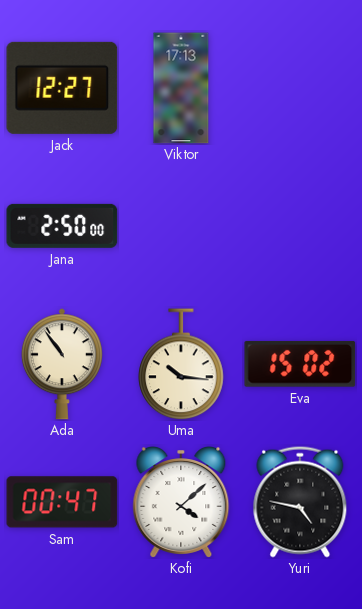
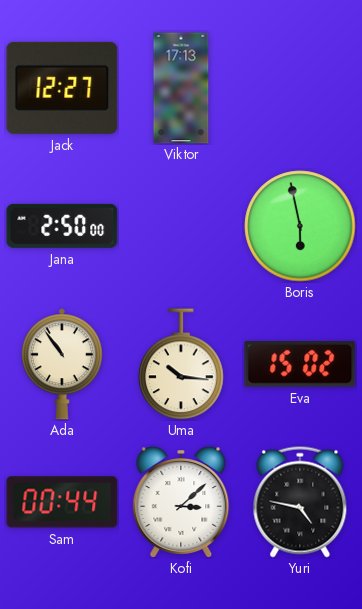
Boris: none -> 5:58
Sam: 00:47 -> 00:44
Kofi: 4:08 -> 3:08
